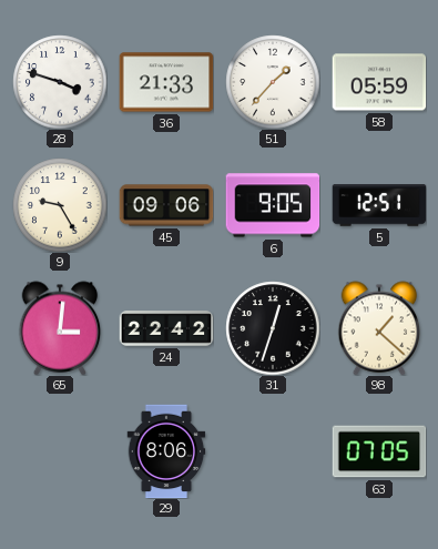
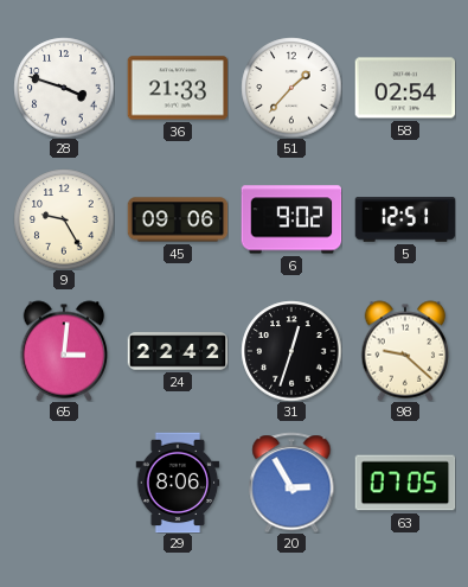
58: 05:59 -> 02:54
6: 9:05 -> 9:02
98: 1:22 -> 9:22
20: none -> 2:55
